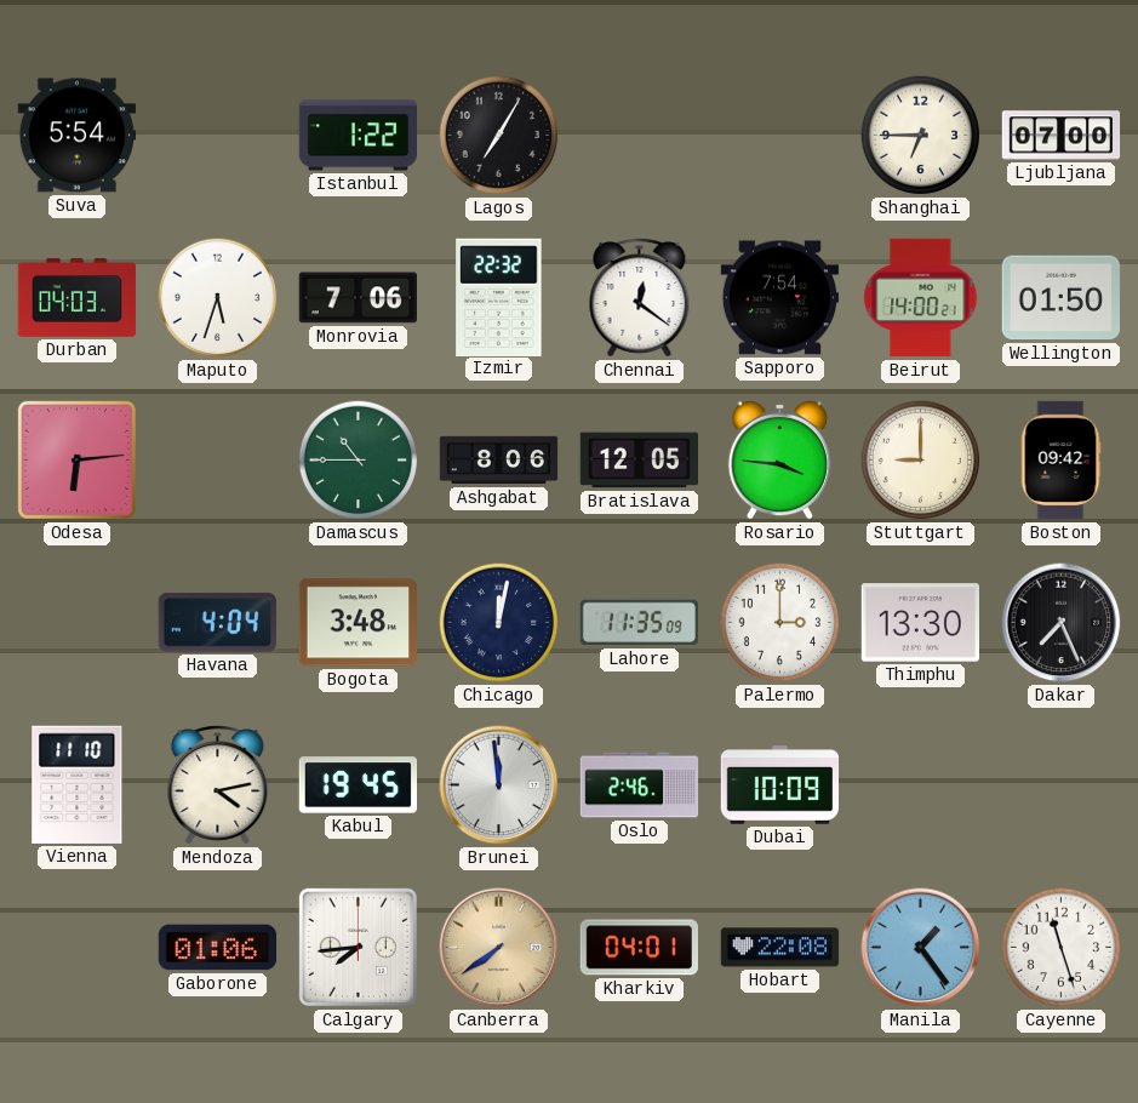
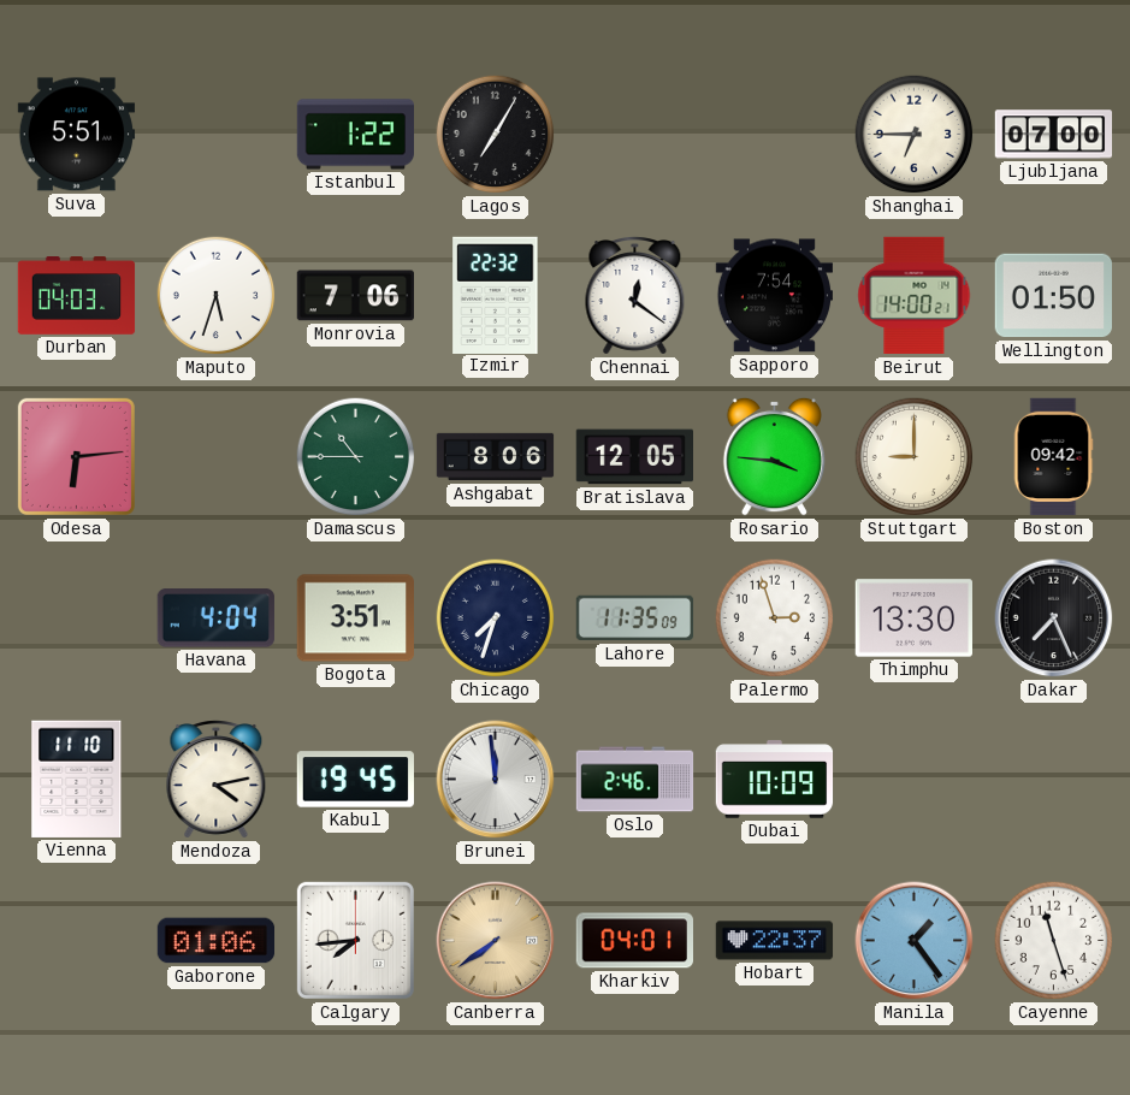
Suva: 5:54 -> 5:51
Bogota: 3:48 -> 3:51
Chicago: 12:02 -> 7:33
Palermo: 3:00 -> 2:57
Hobart: 22:08 -> 22:37
